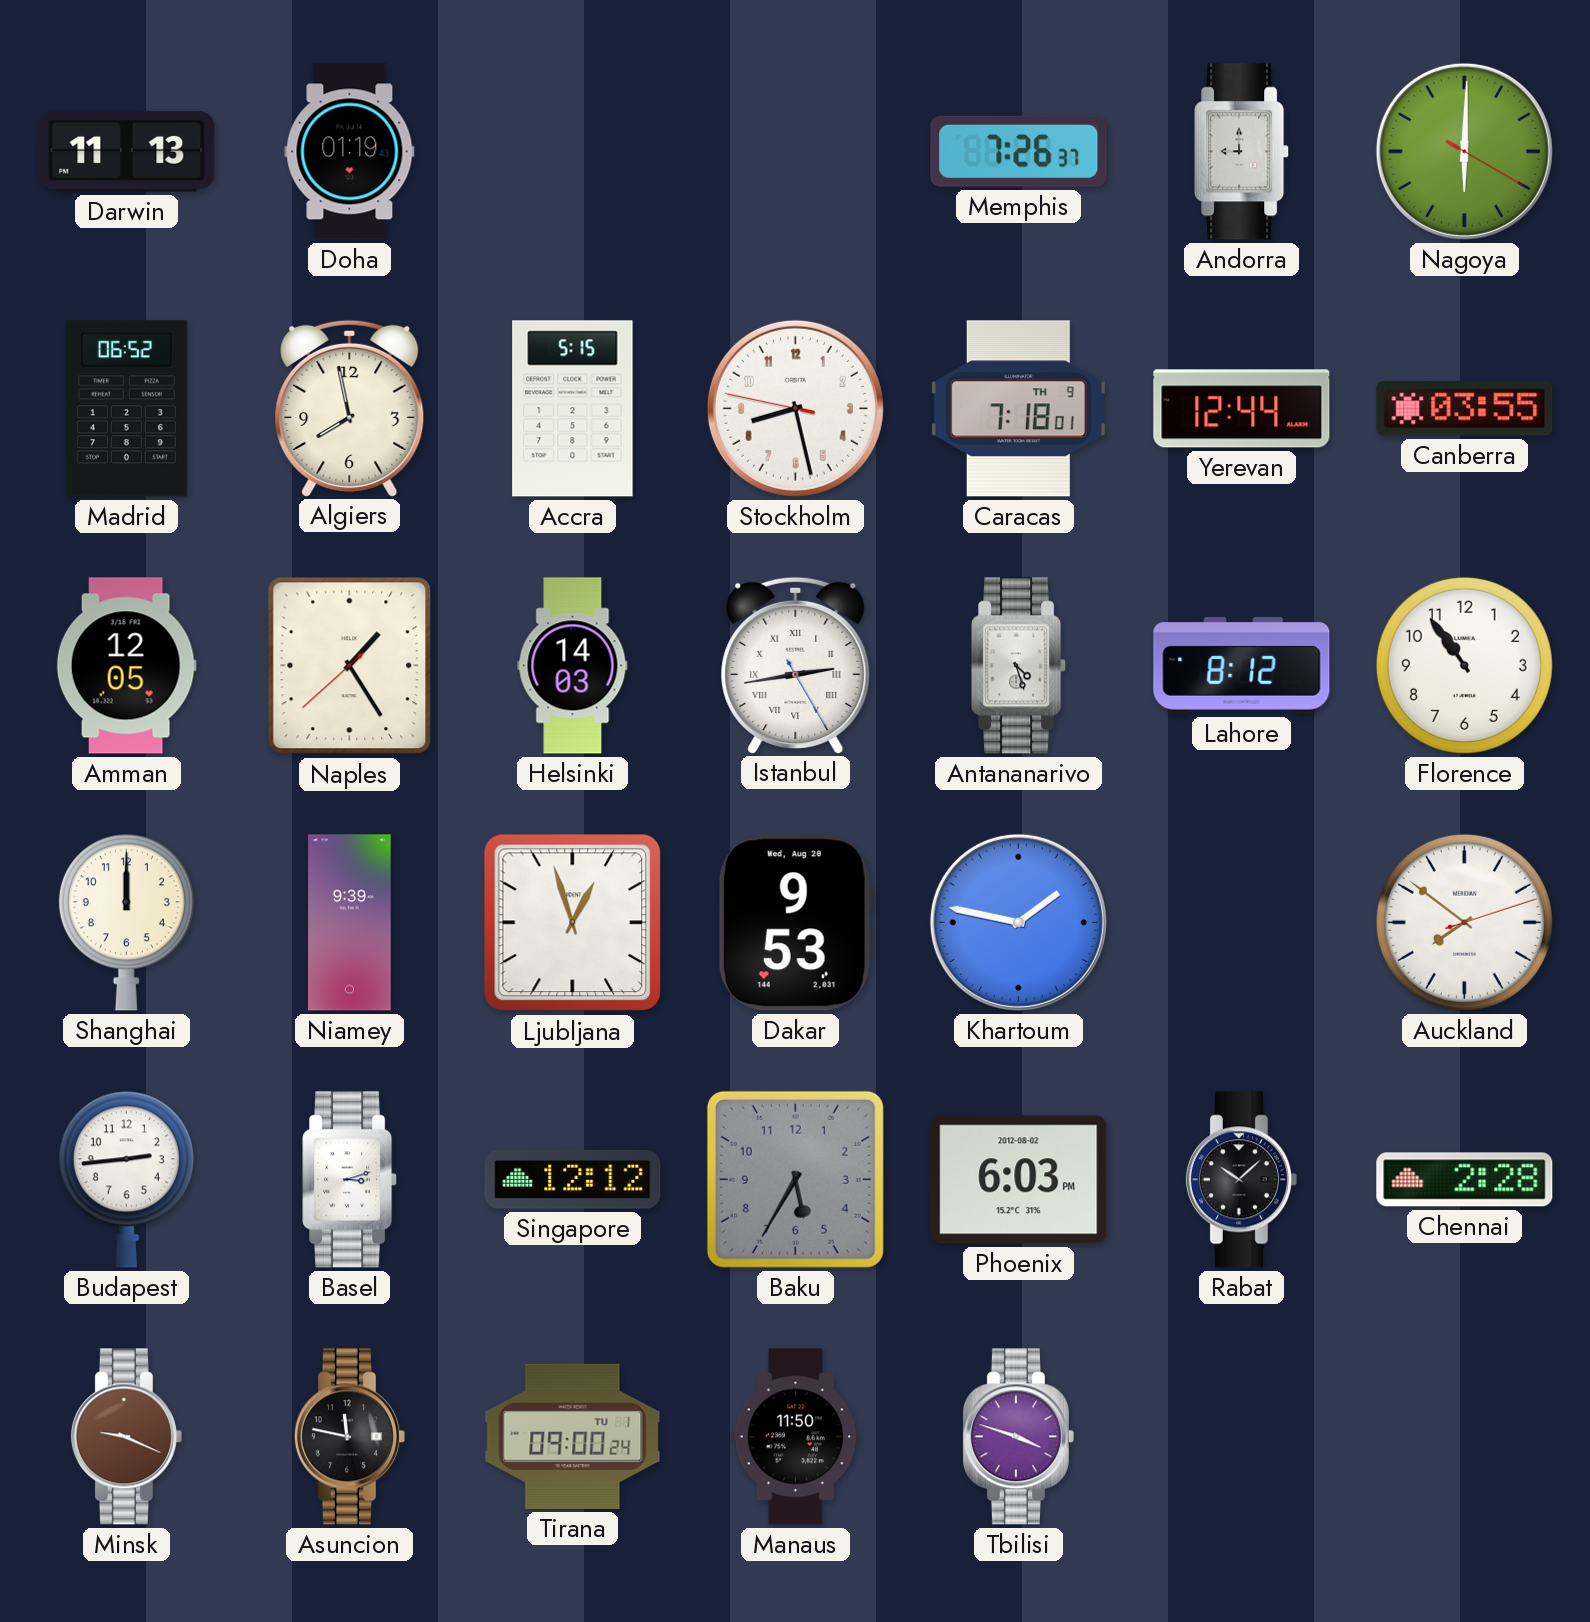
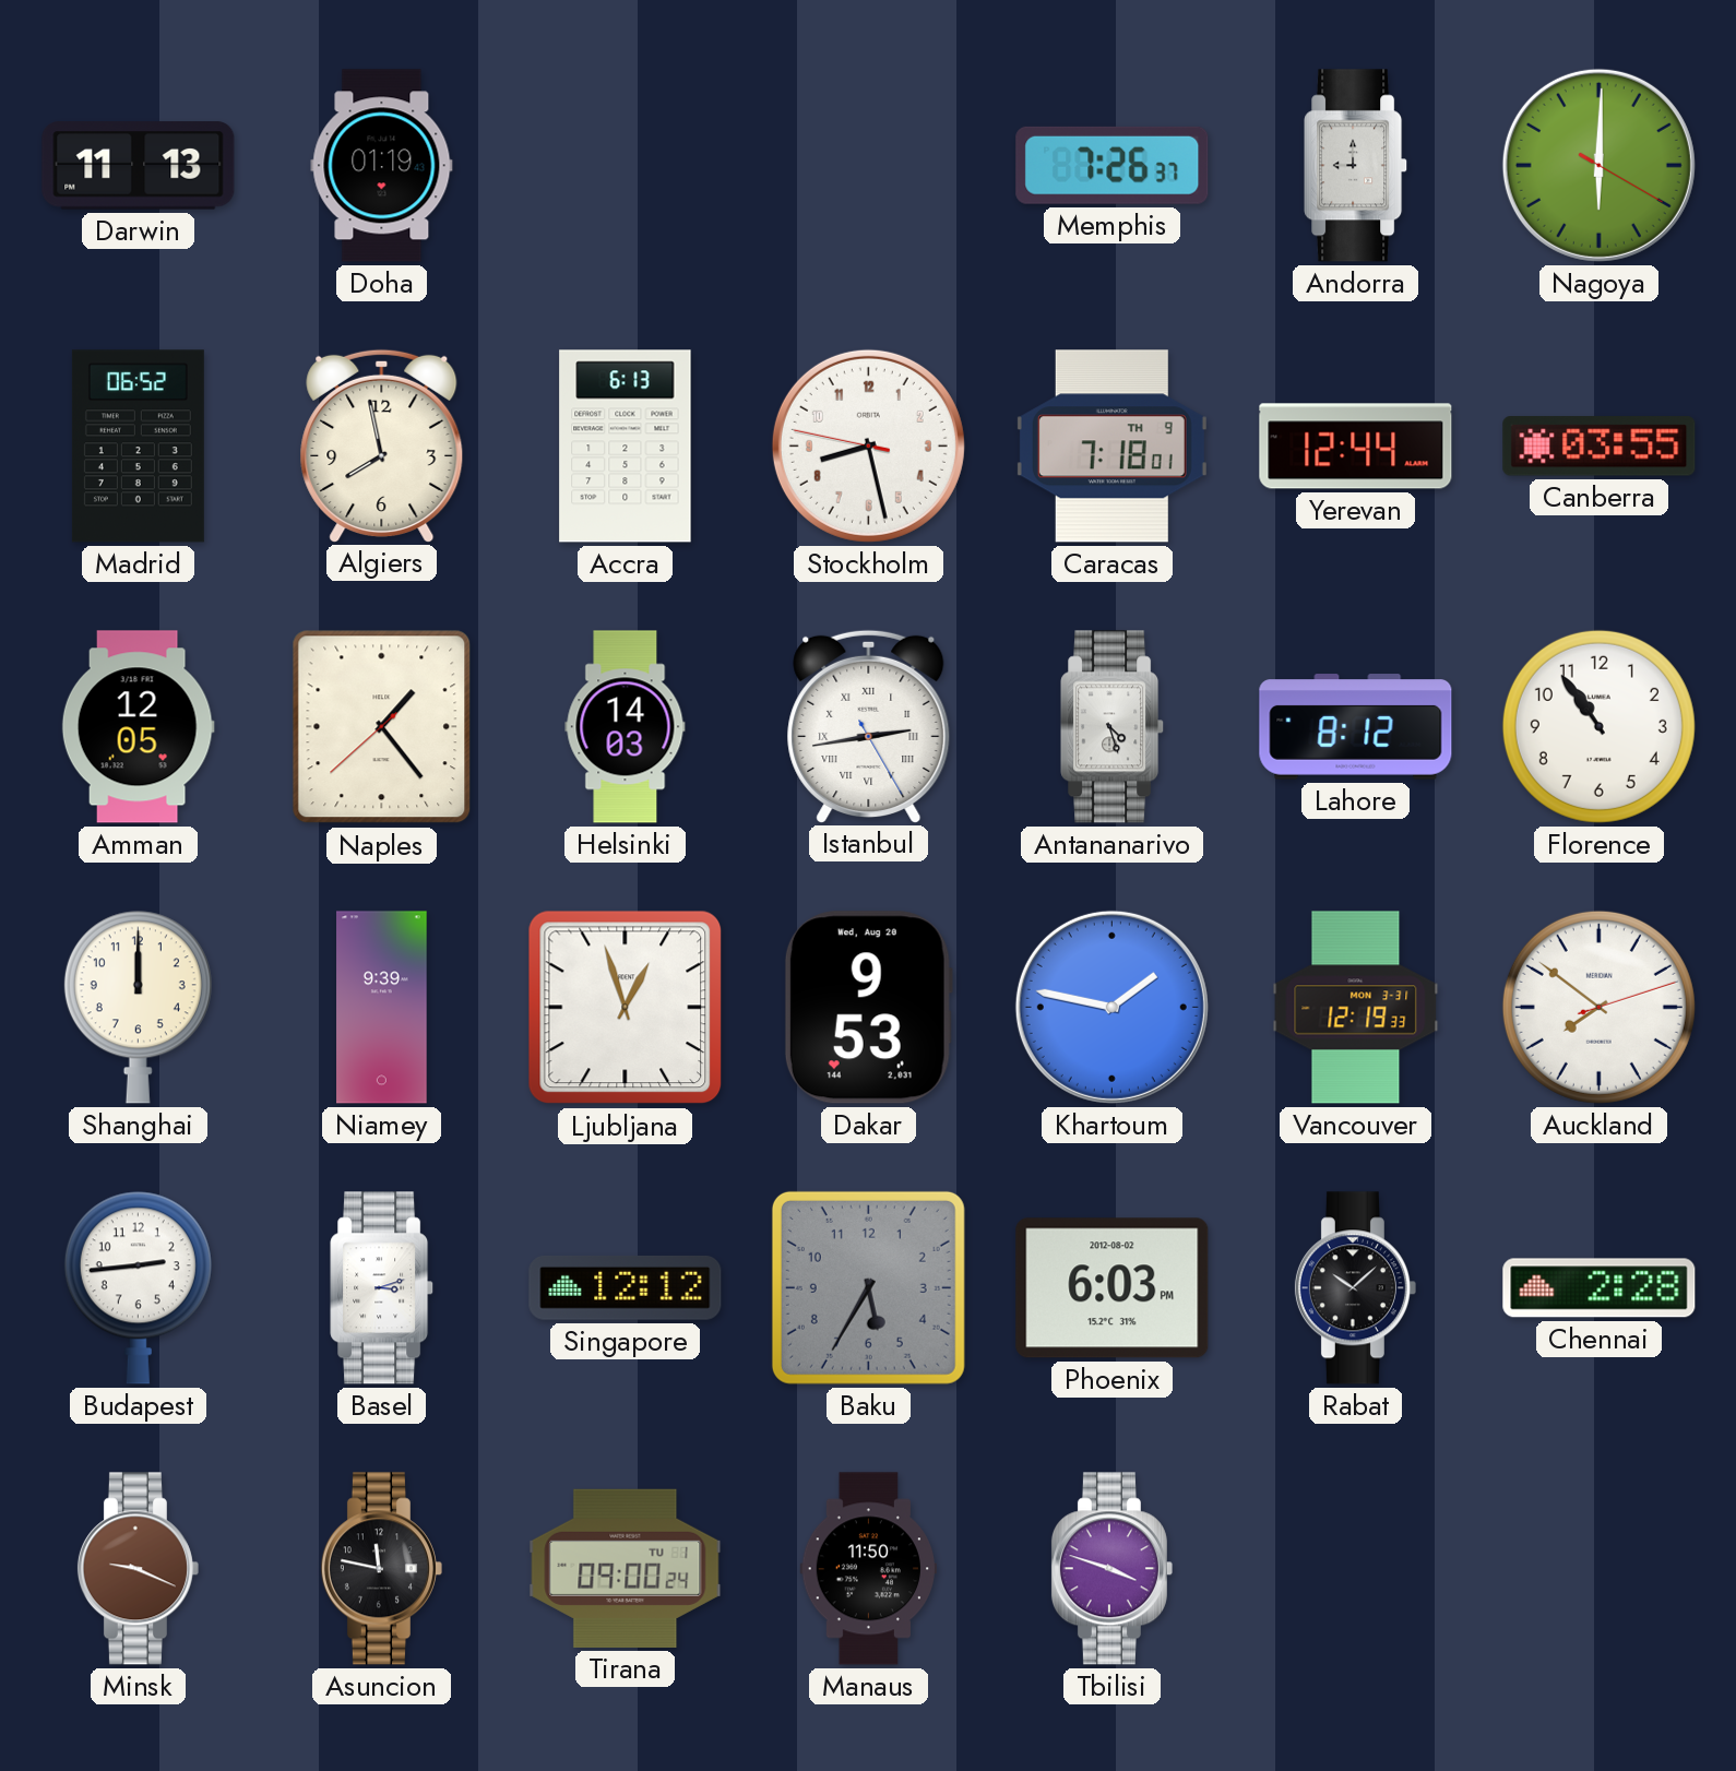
Accra: 5:15 -> 6:13
Naples: 1:24 -> 1:23
Vancouver: none -> 12:19
